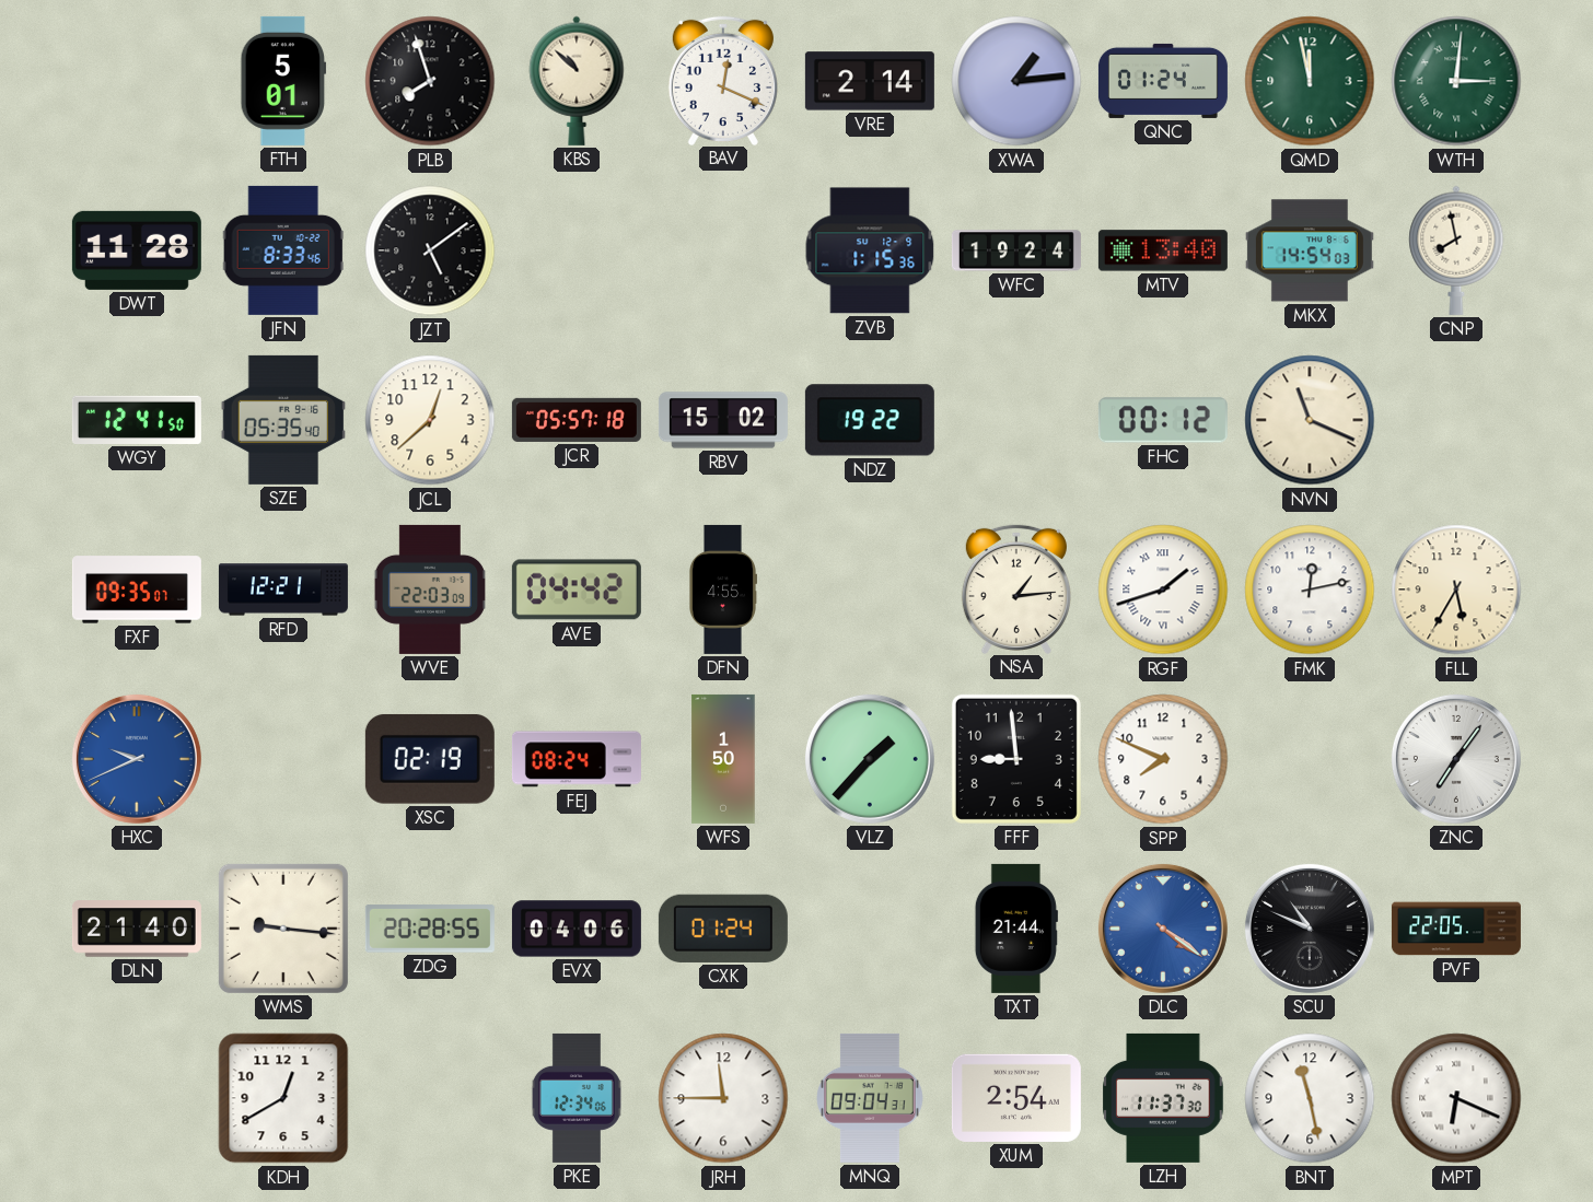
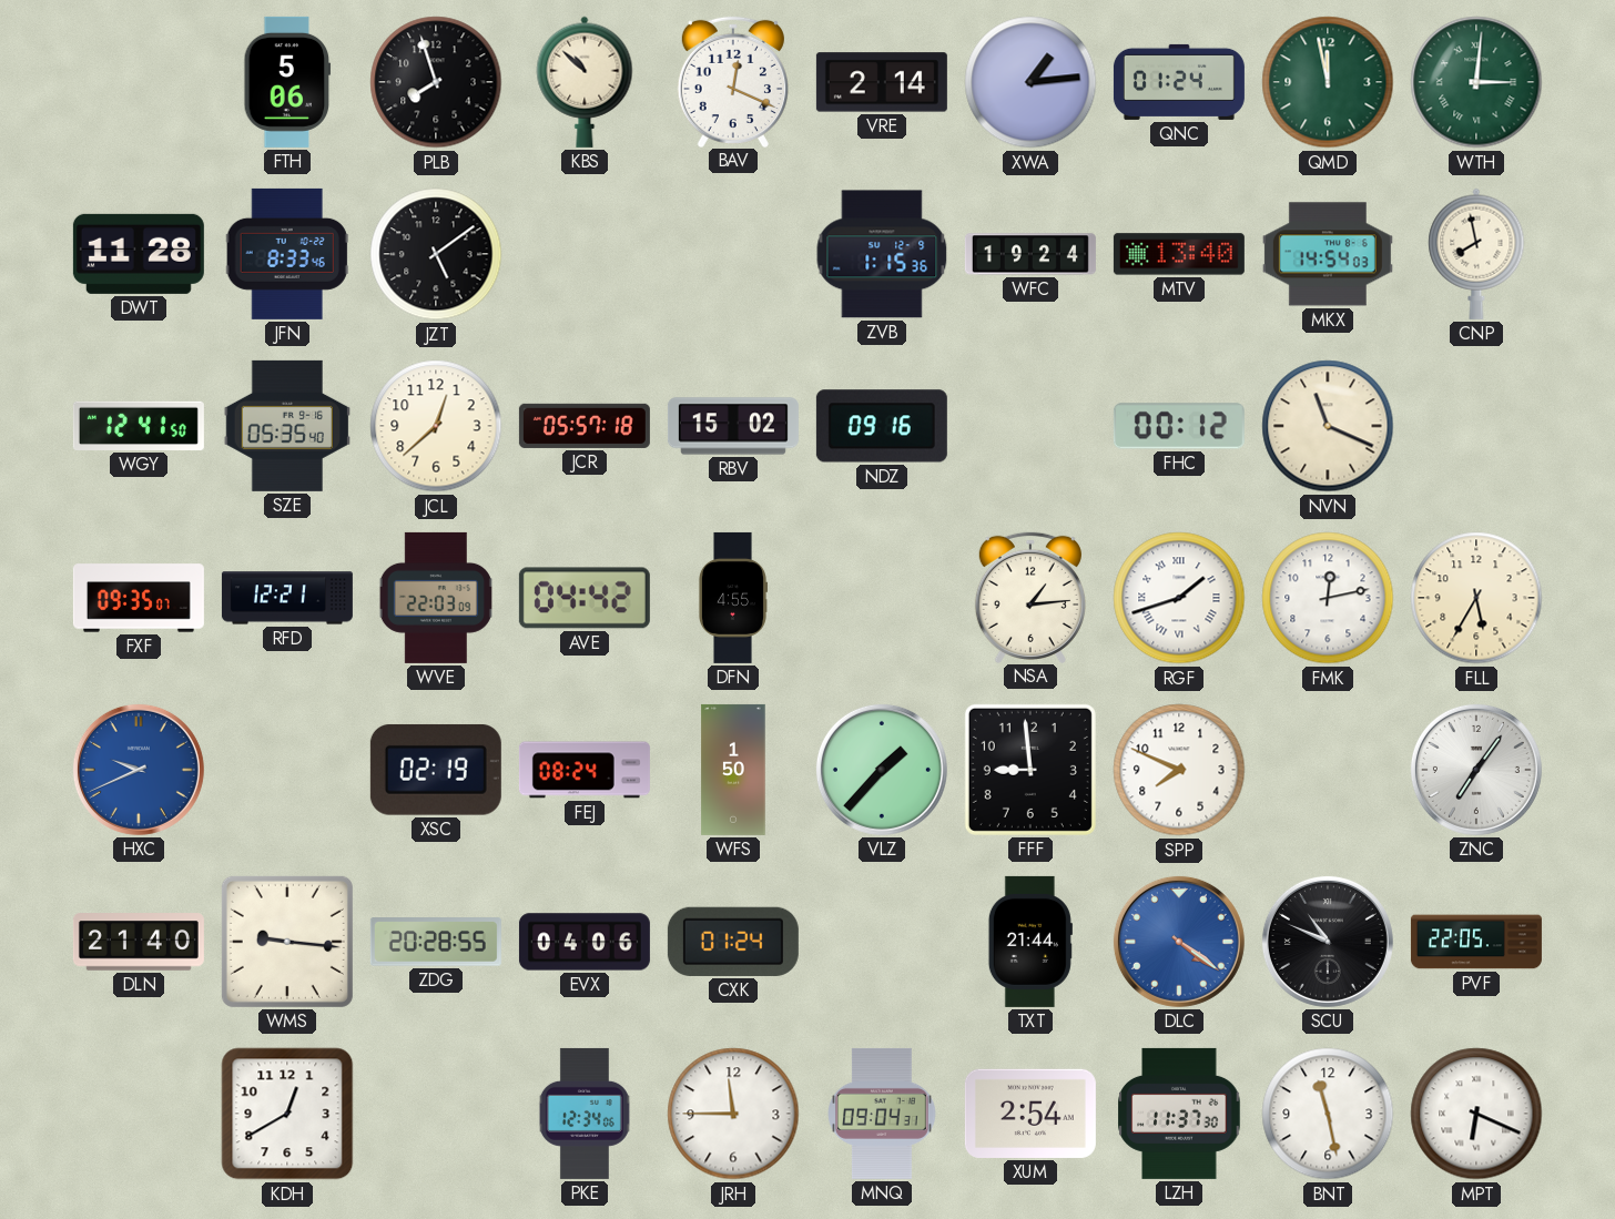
FTH: 5:01 -> 5:06
NDZ: 19:22 -> 09:16
